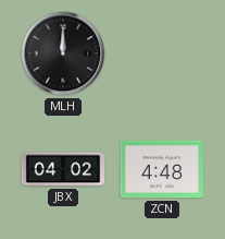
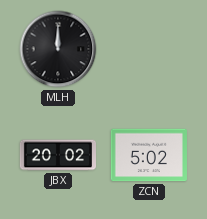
JBX: 04:02 -> 20:02
ZCN: 4:48 -> 5:02
